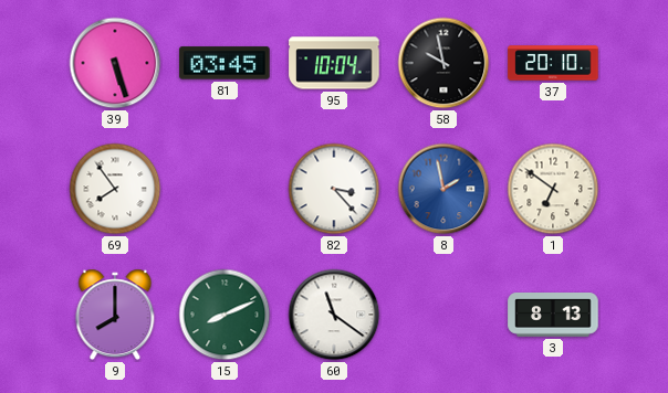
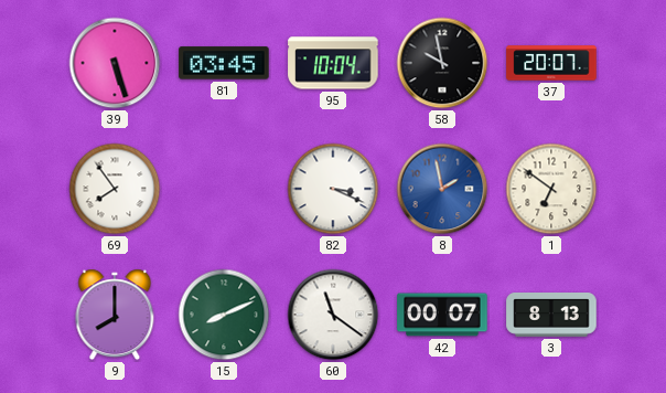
37: 20:10 -> 20:07
82: 3:23 -> 3:19
42: none -> 00:07
